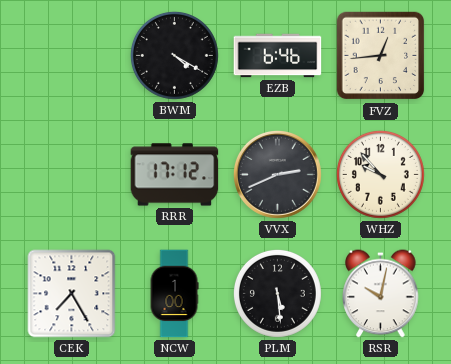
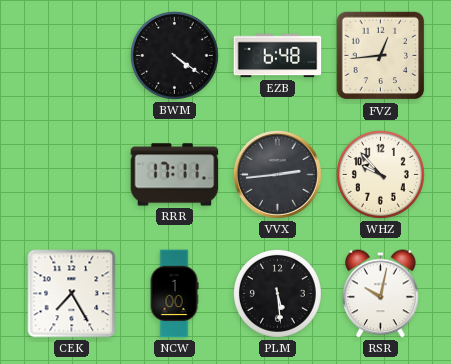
BWM: 4:20 -> 4:21
EZB: 6:46 -> 6:48
RRR: 17:12 -> 17:11
VVX: 2:41 -> 2:44
